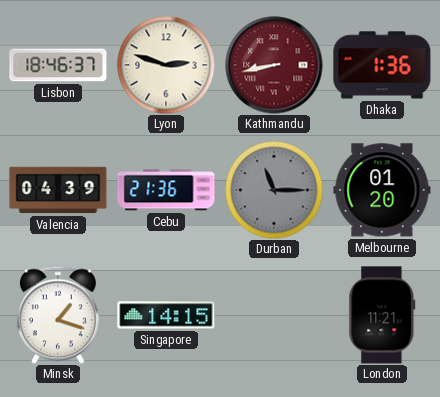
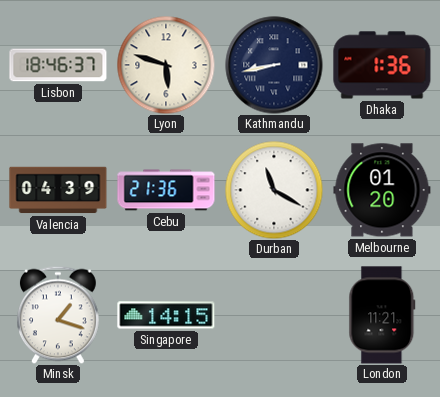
Lyon: 2:48 -> 5:48
Kathmandu dial: burgundy -> navy
Durban: 11:15 -> 11:20
Durban dial: grey -> white
